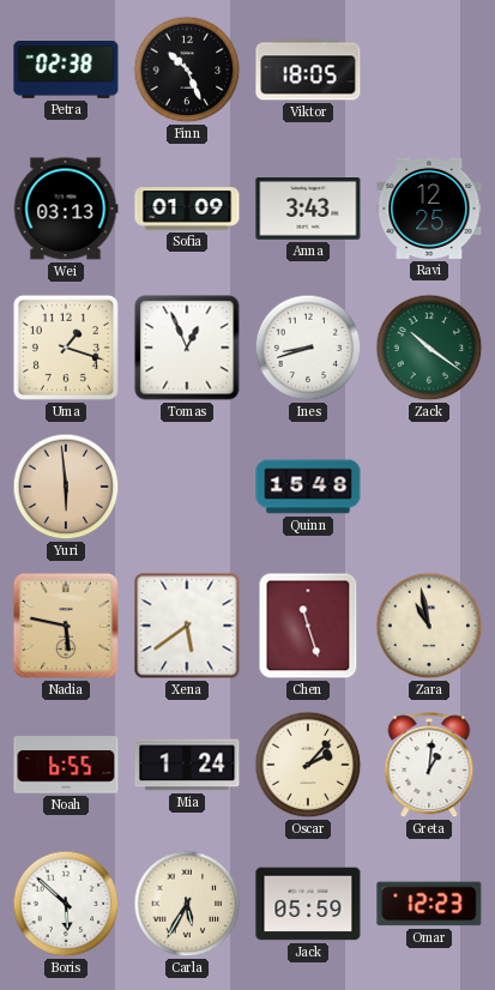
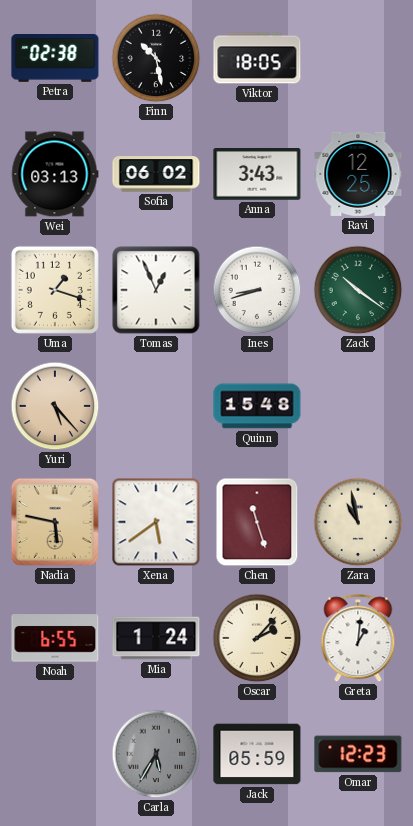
Finn: 10:26 -> 10:28
Sofia: 01:09 -> 06:02
Yuri: 5:59 -> 5:23
Boris: 5:52 -> none
Carla dial: cream -> grey
